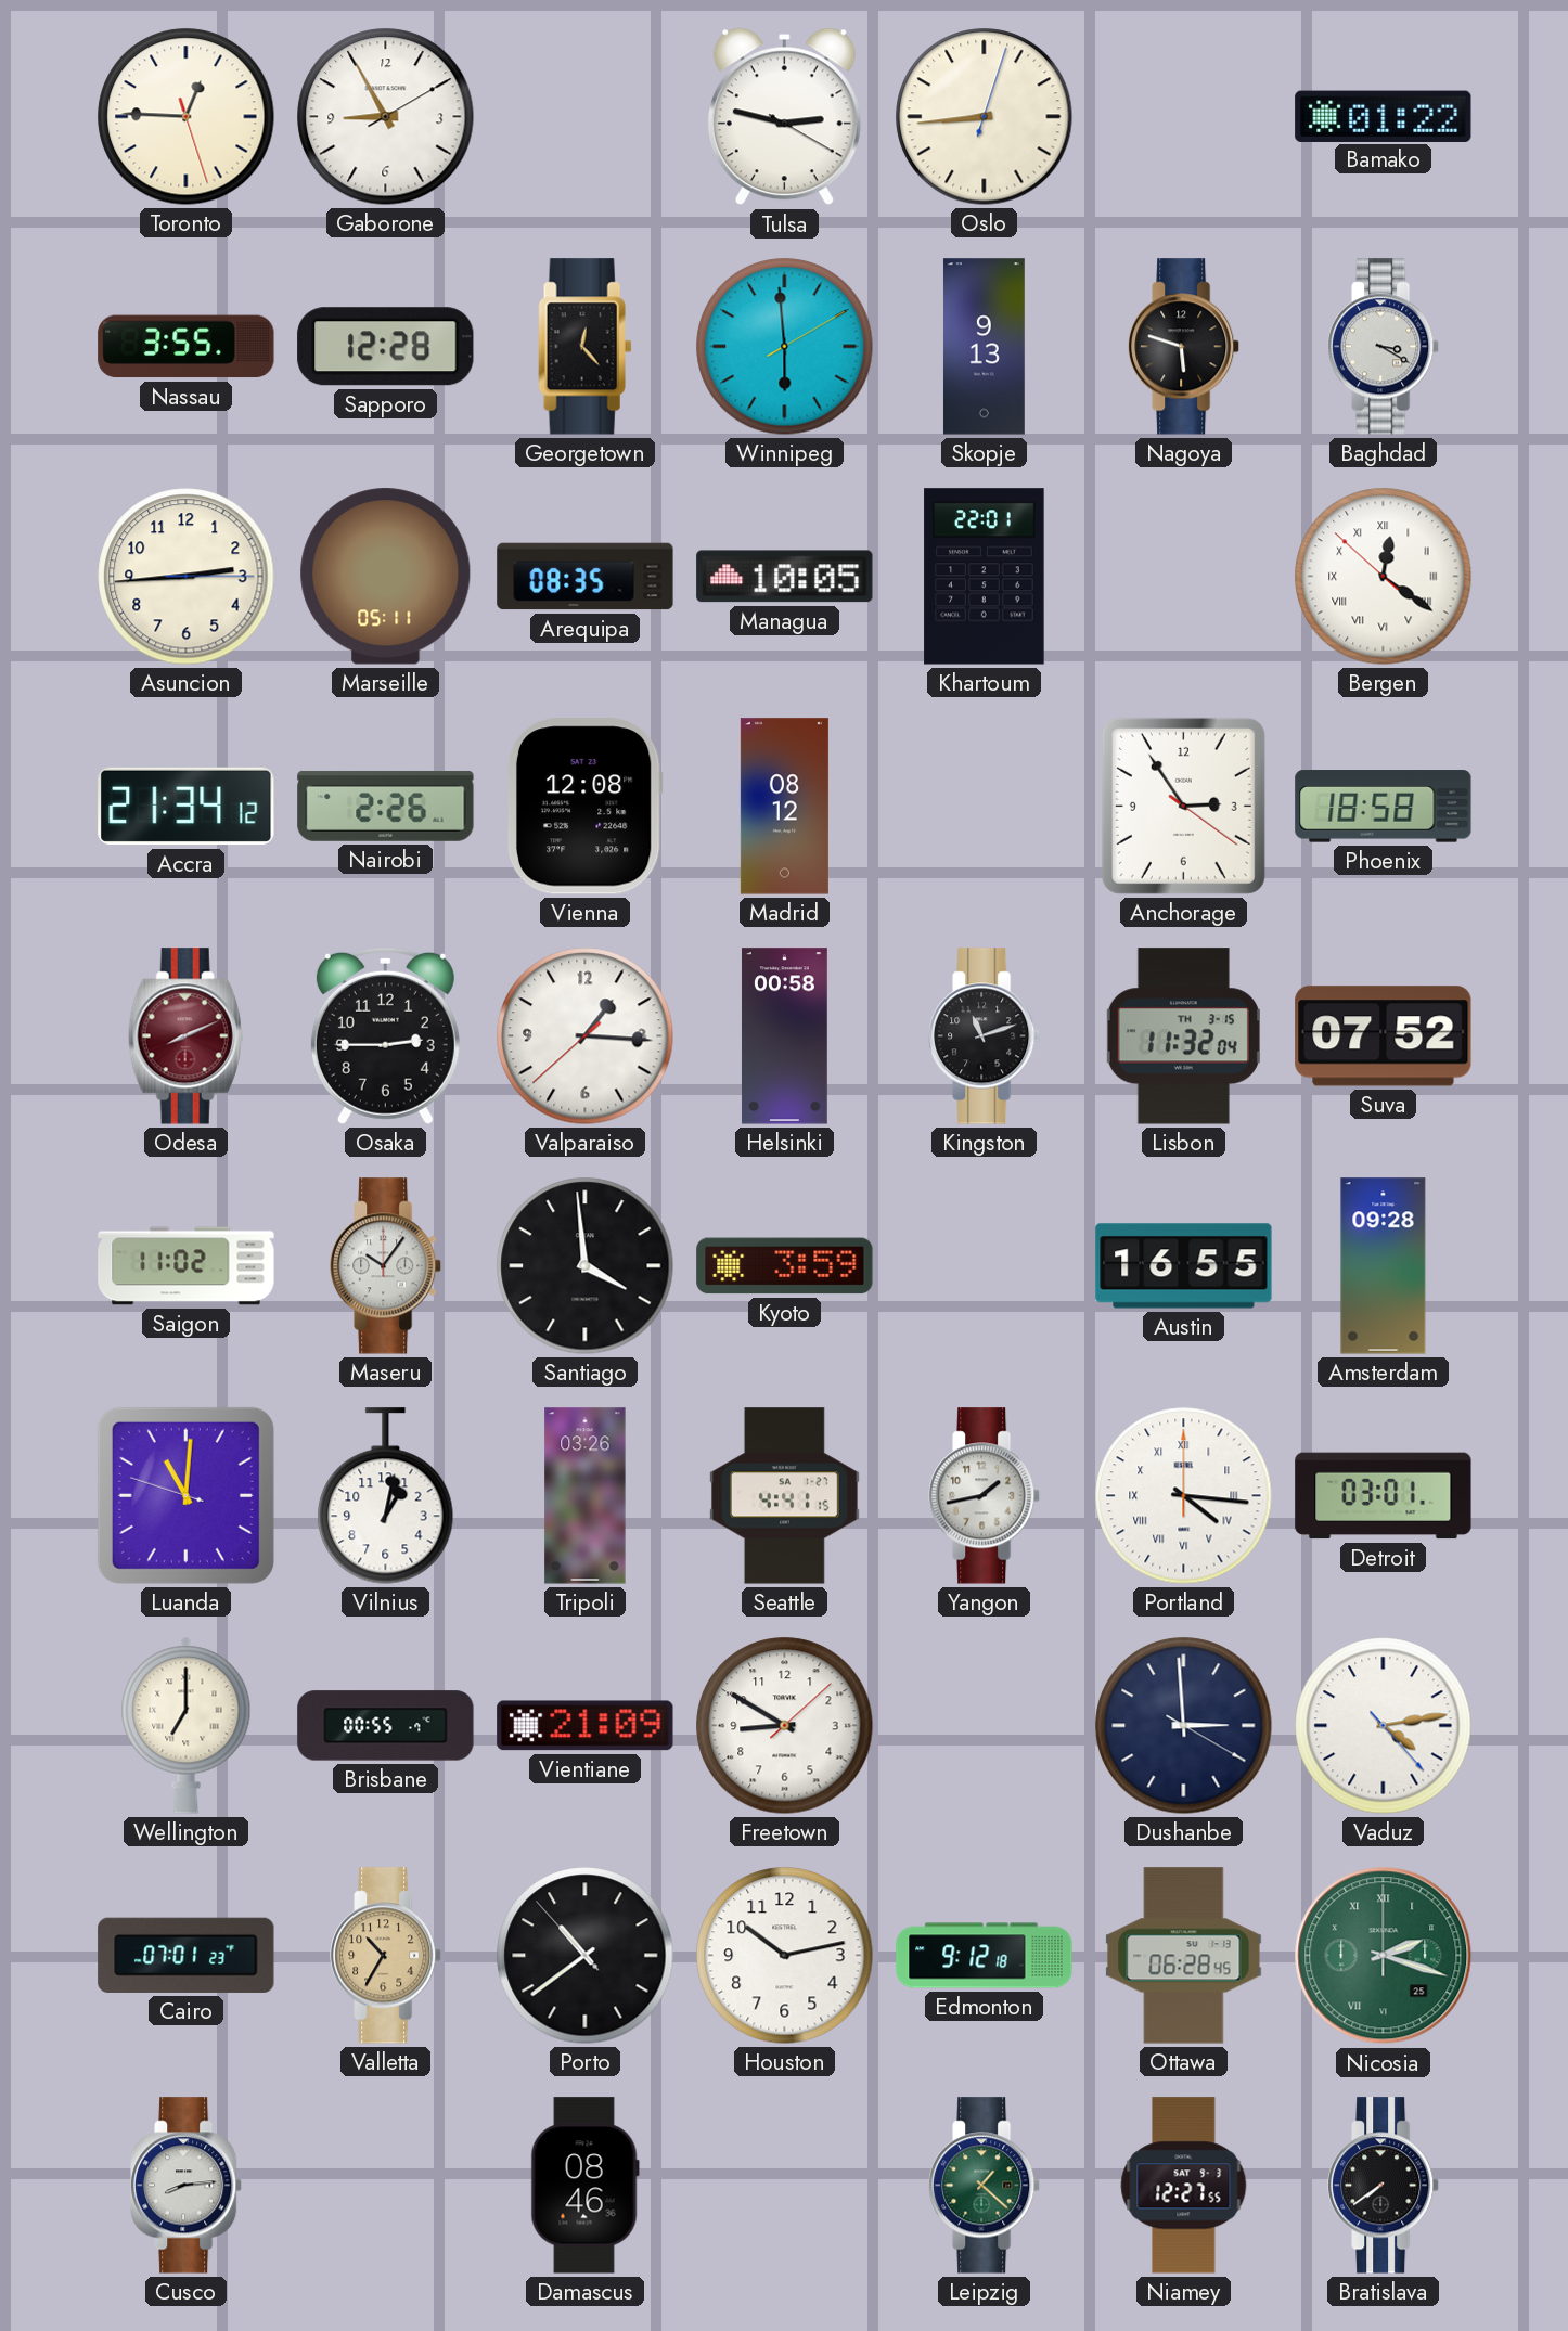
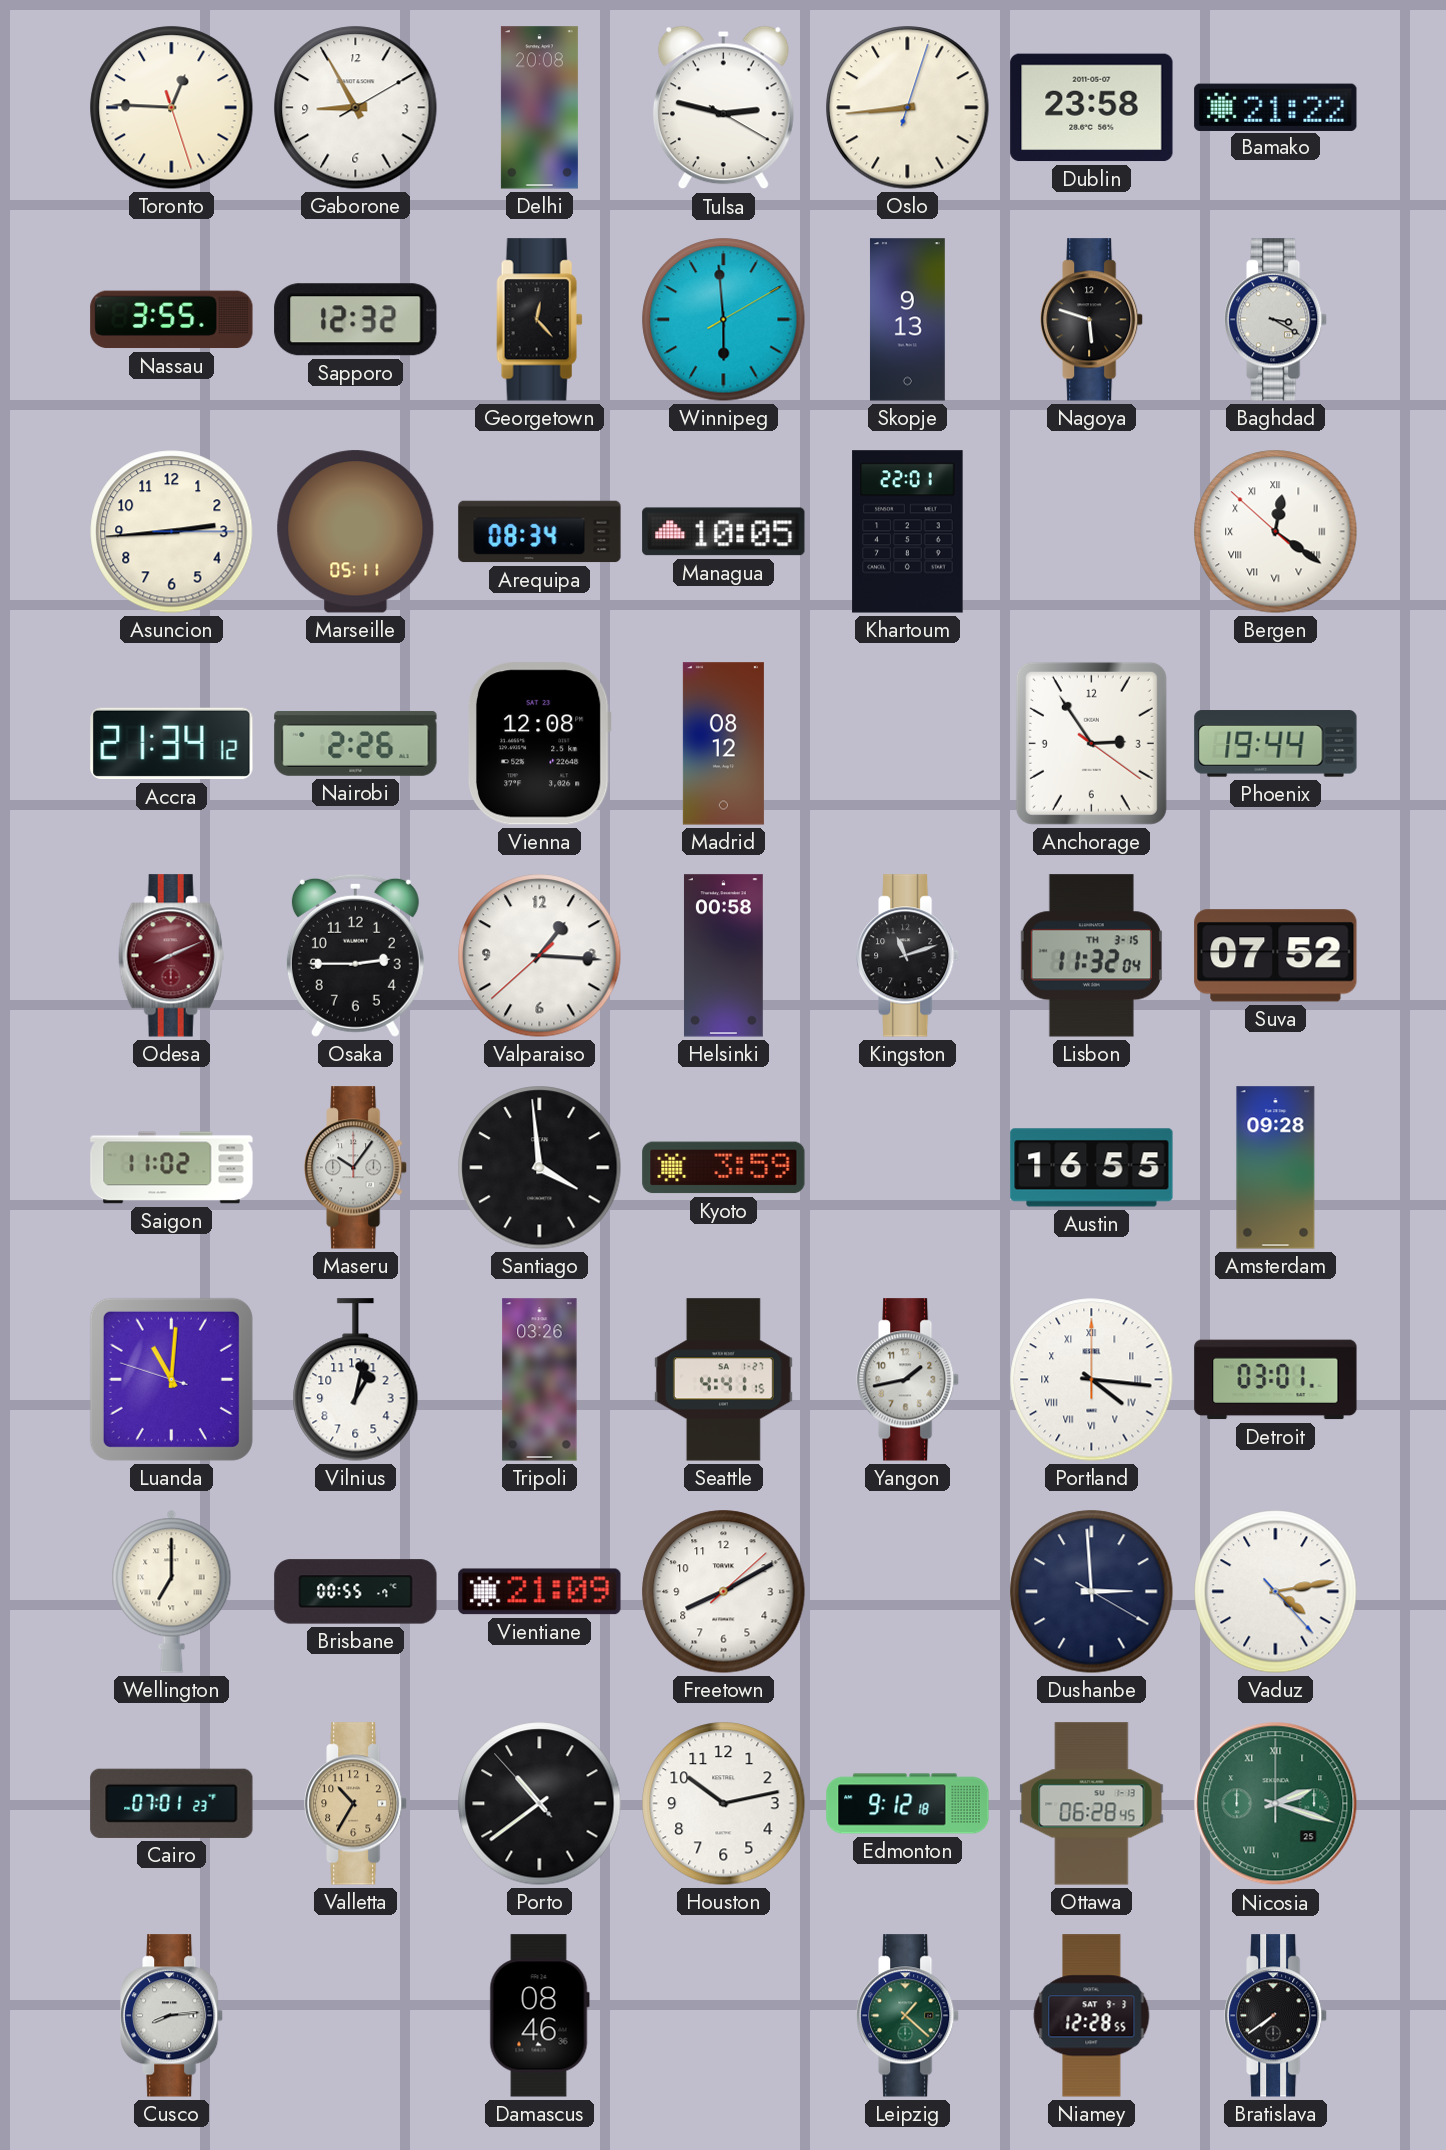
Delhi: none -> 20:08
Dublin: none -> 23:58
Bamako: 01:22 -> 21:22
Sapporo: 12:28 -> 12:32
Arequipa: 08:35 -> 08:34
Phoenix: 18:58 -> 19:44
Freetown: 8:50 -> 8:10
Niamey: 12:27 -> 12:28
